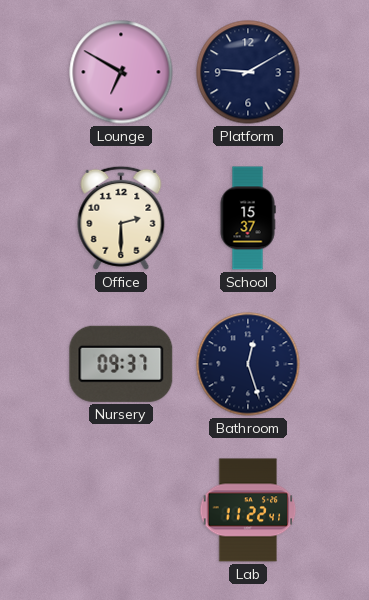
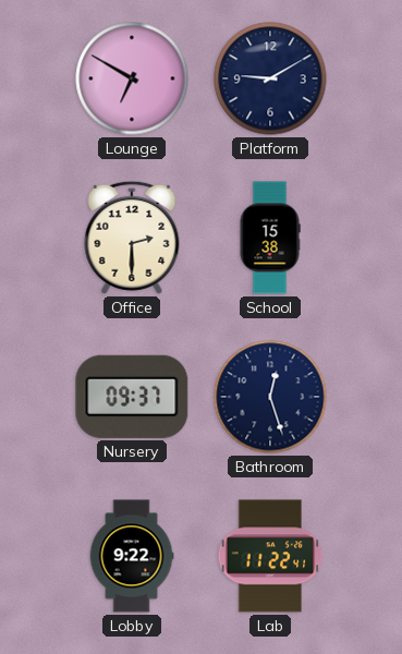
School: 15:37 -> 15:38
Lobby: none -> 9:22
